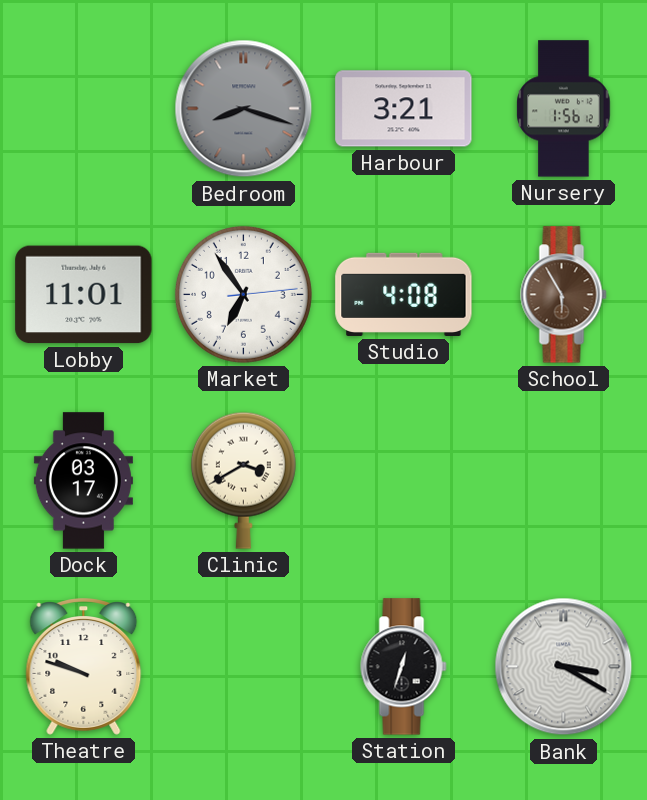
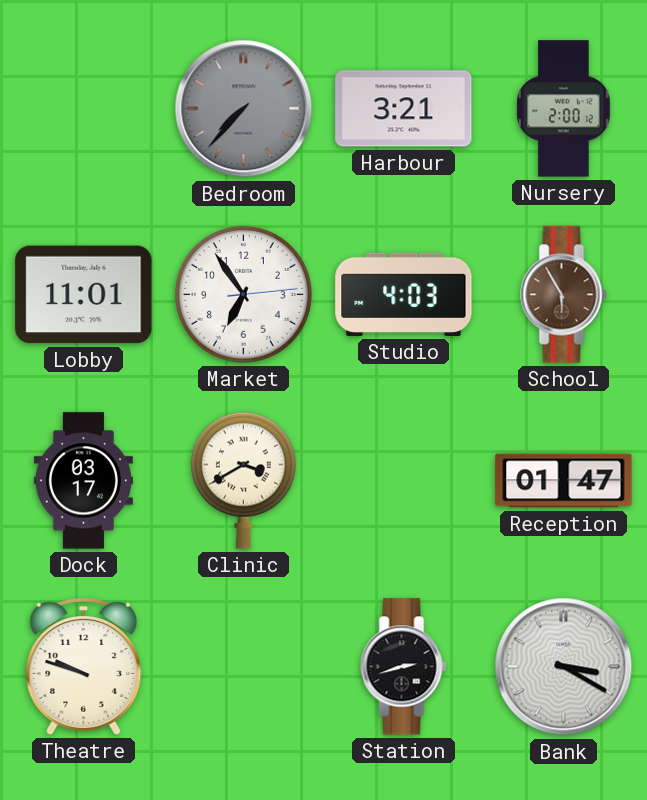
Bedroom: 8:18 -> 7:37
Nursery: 1:56 -> 2:00
Studio: 4:08 -> 4:03
Reception: none -> 01:47
Station: 12:33 -> 2:42
